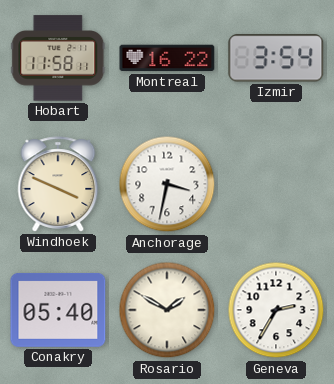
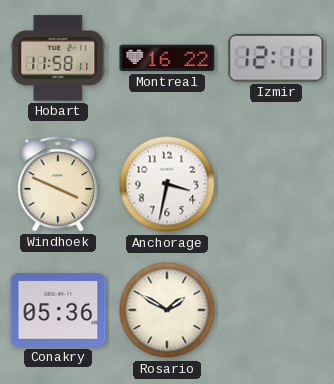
Izmir: 3:54 -> 12:11
Conakry: 05:40 -> 05:36
Geneva: 2:35 -> none
